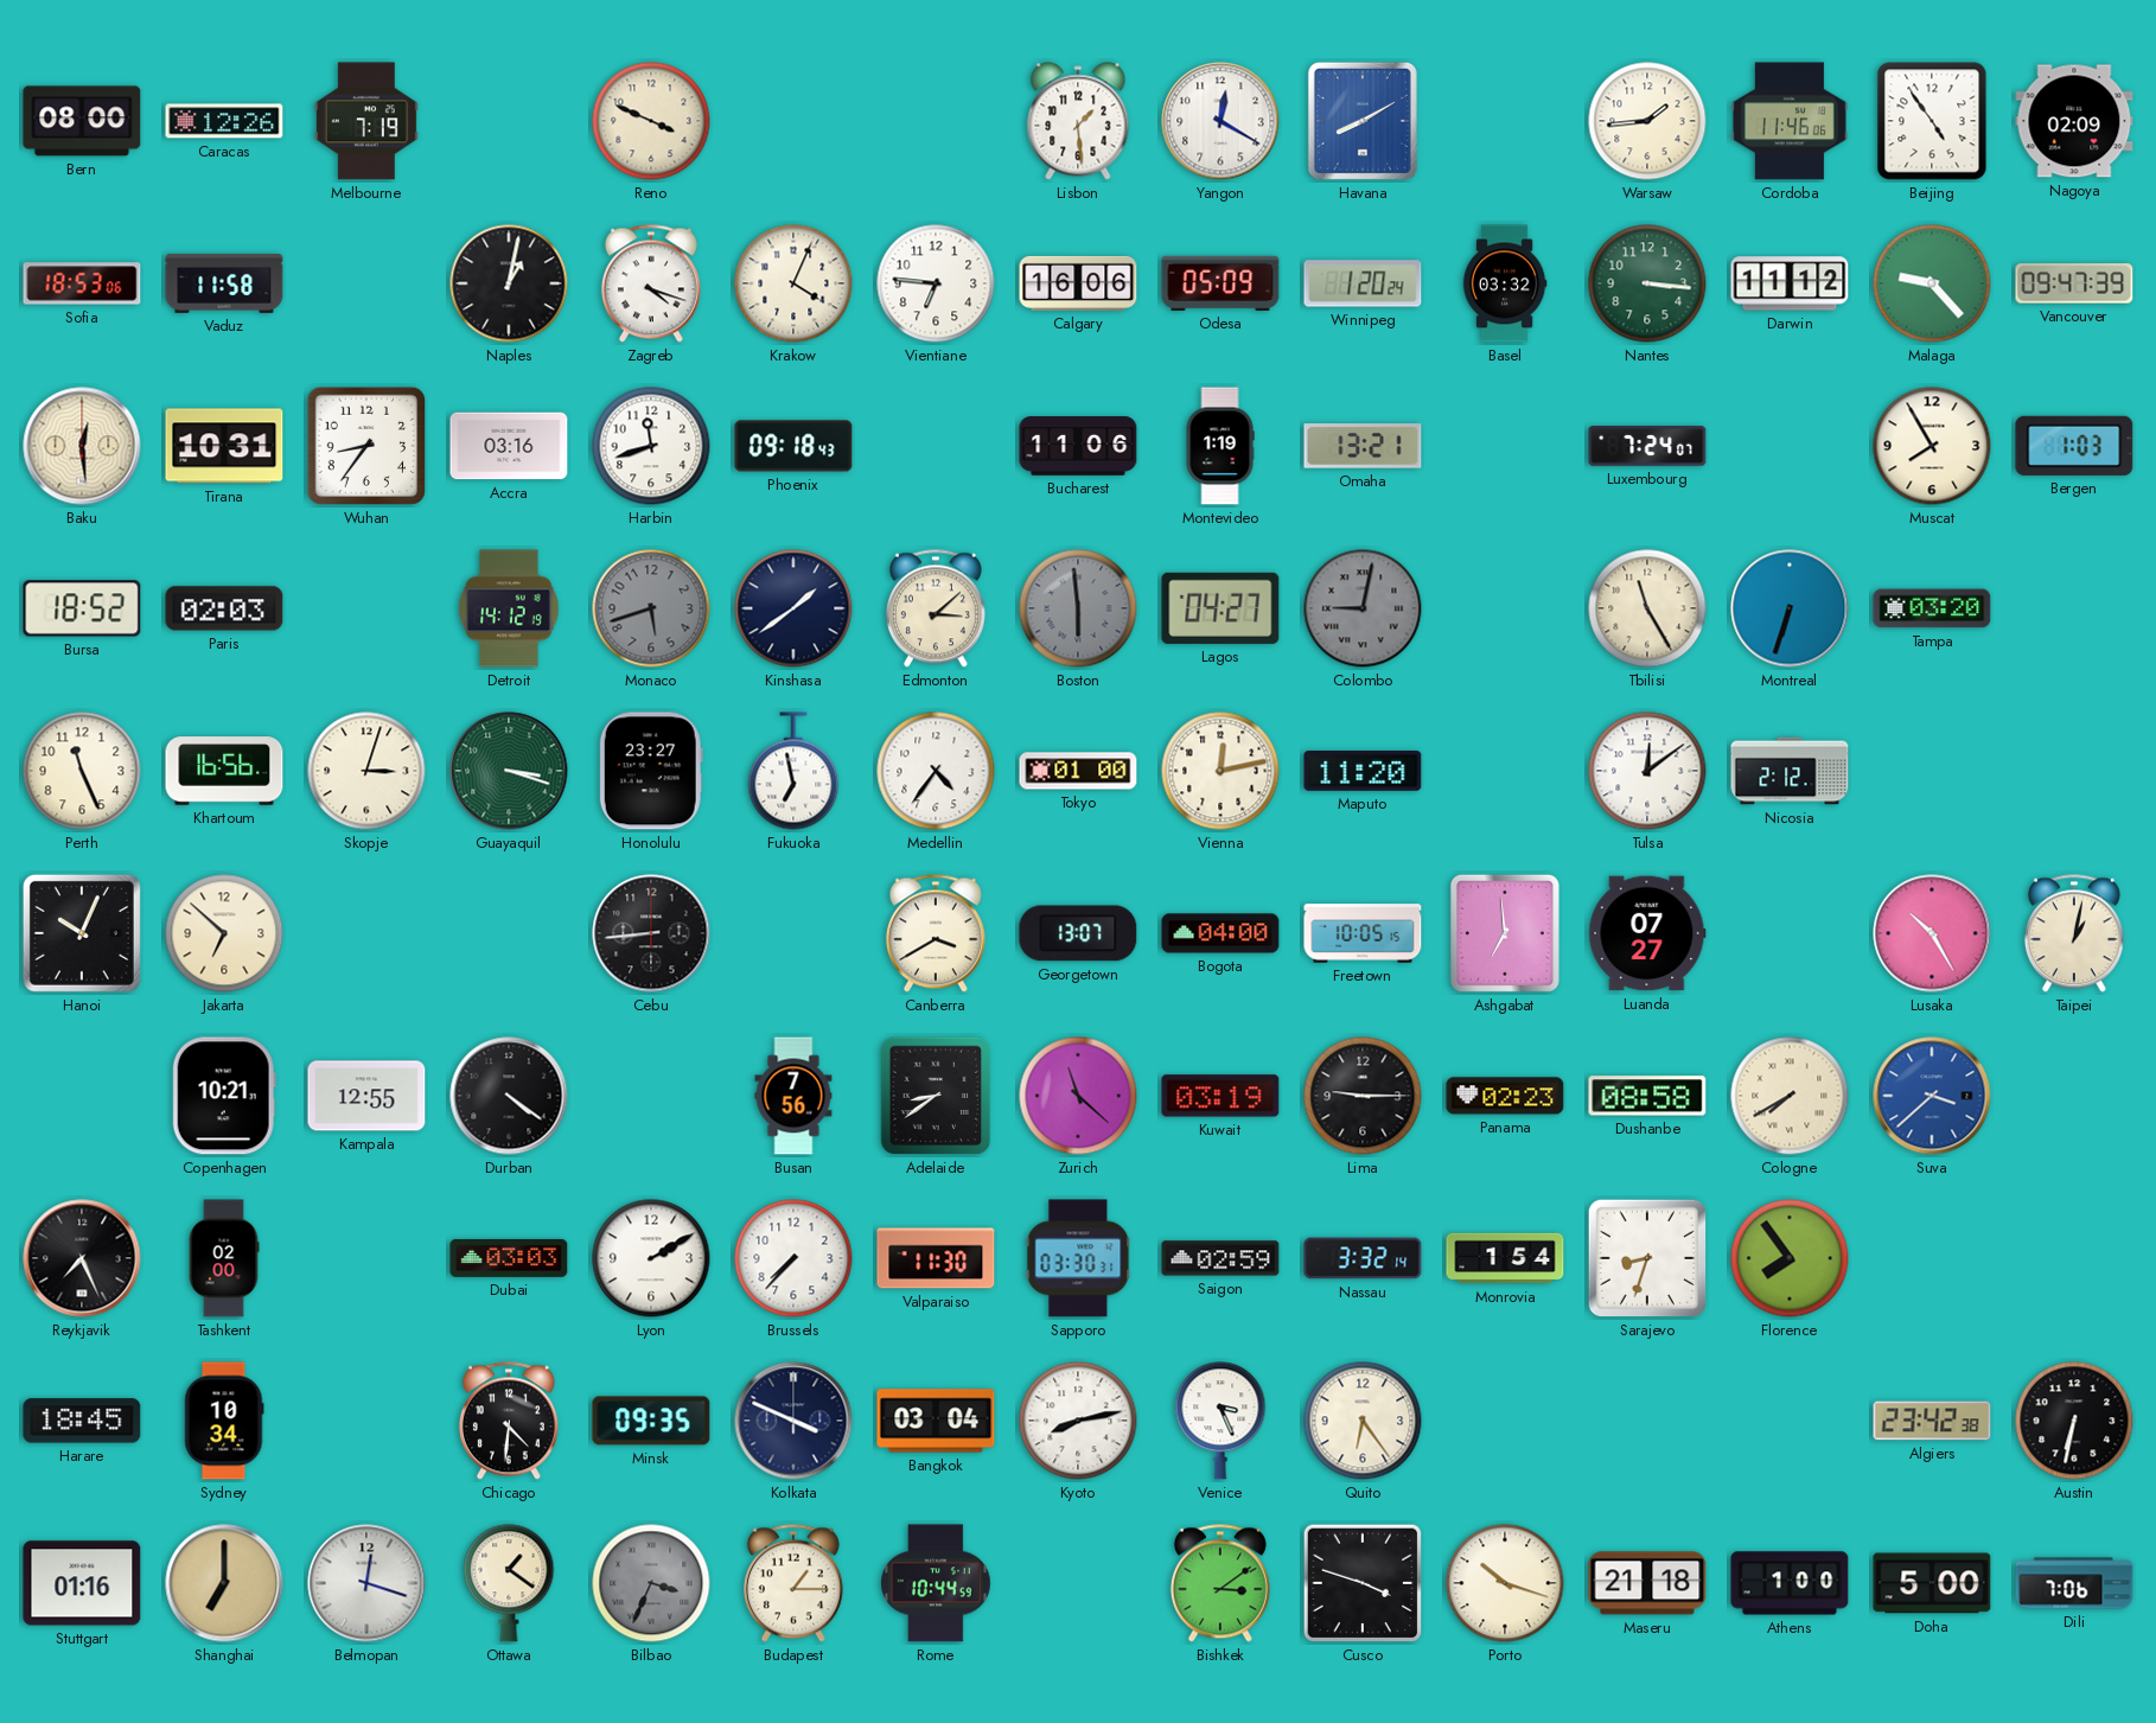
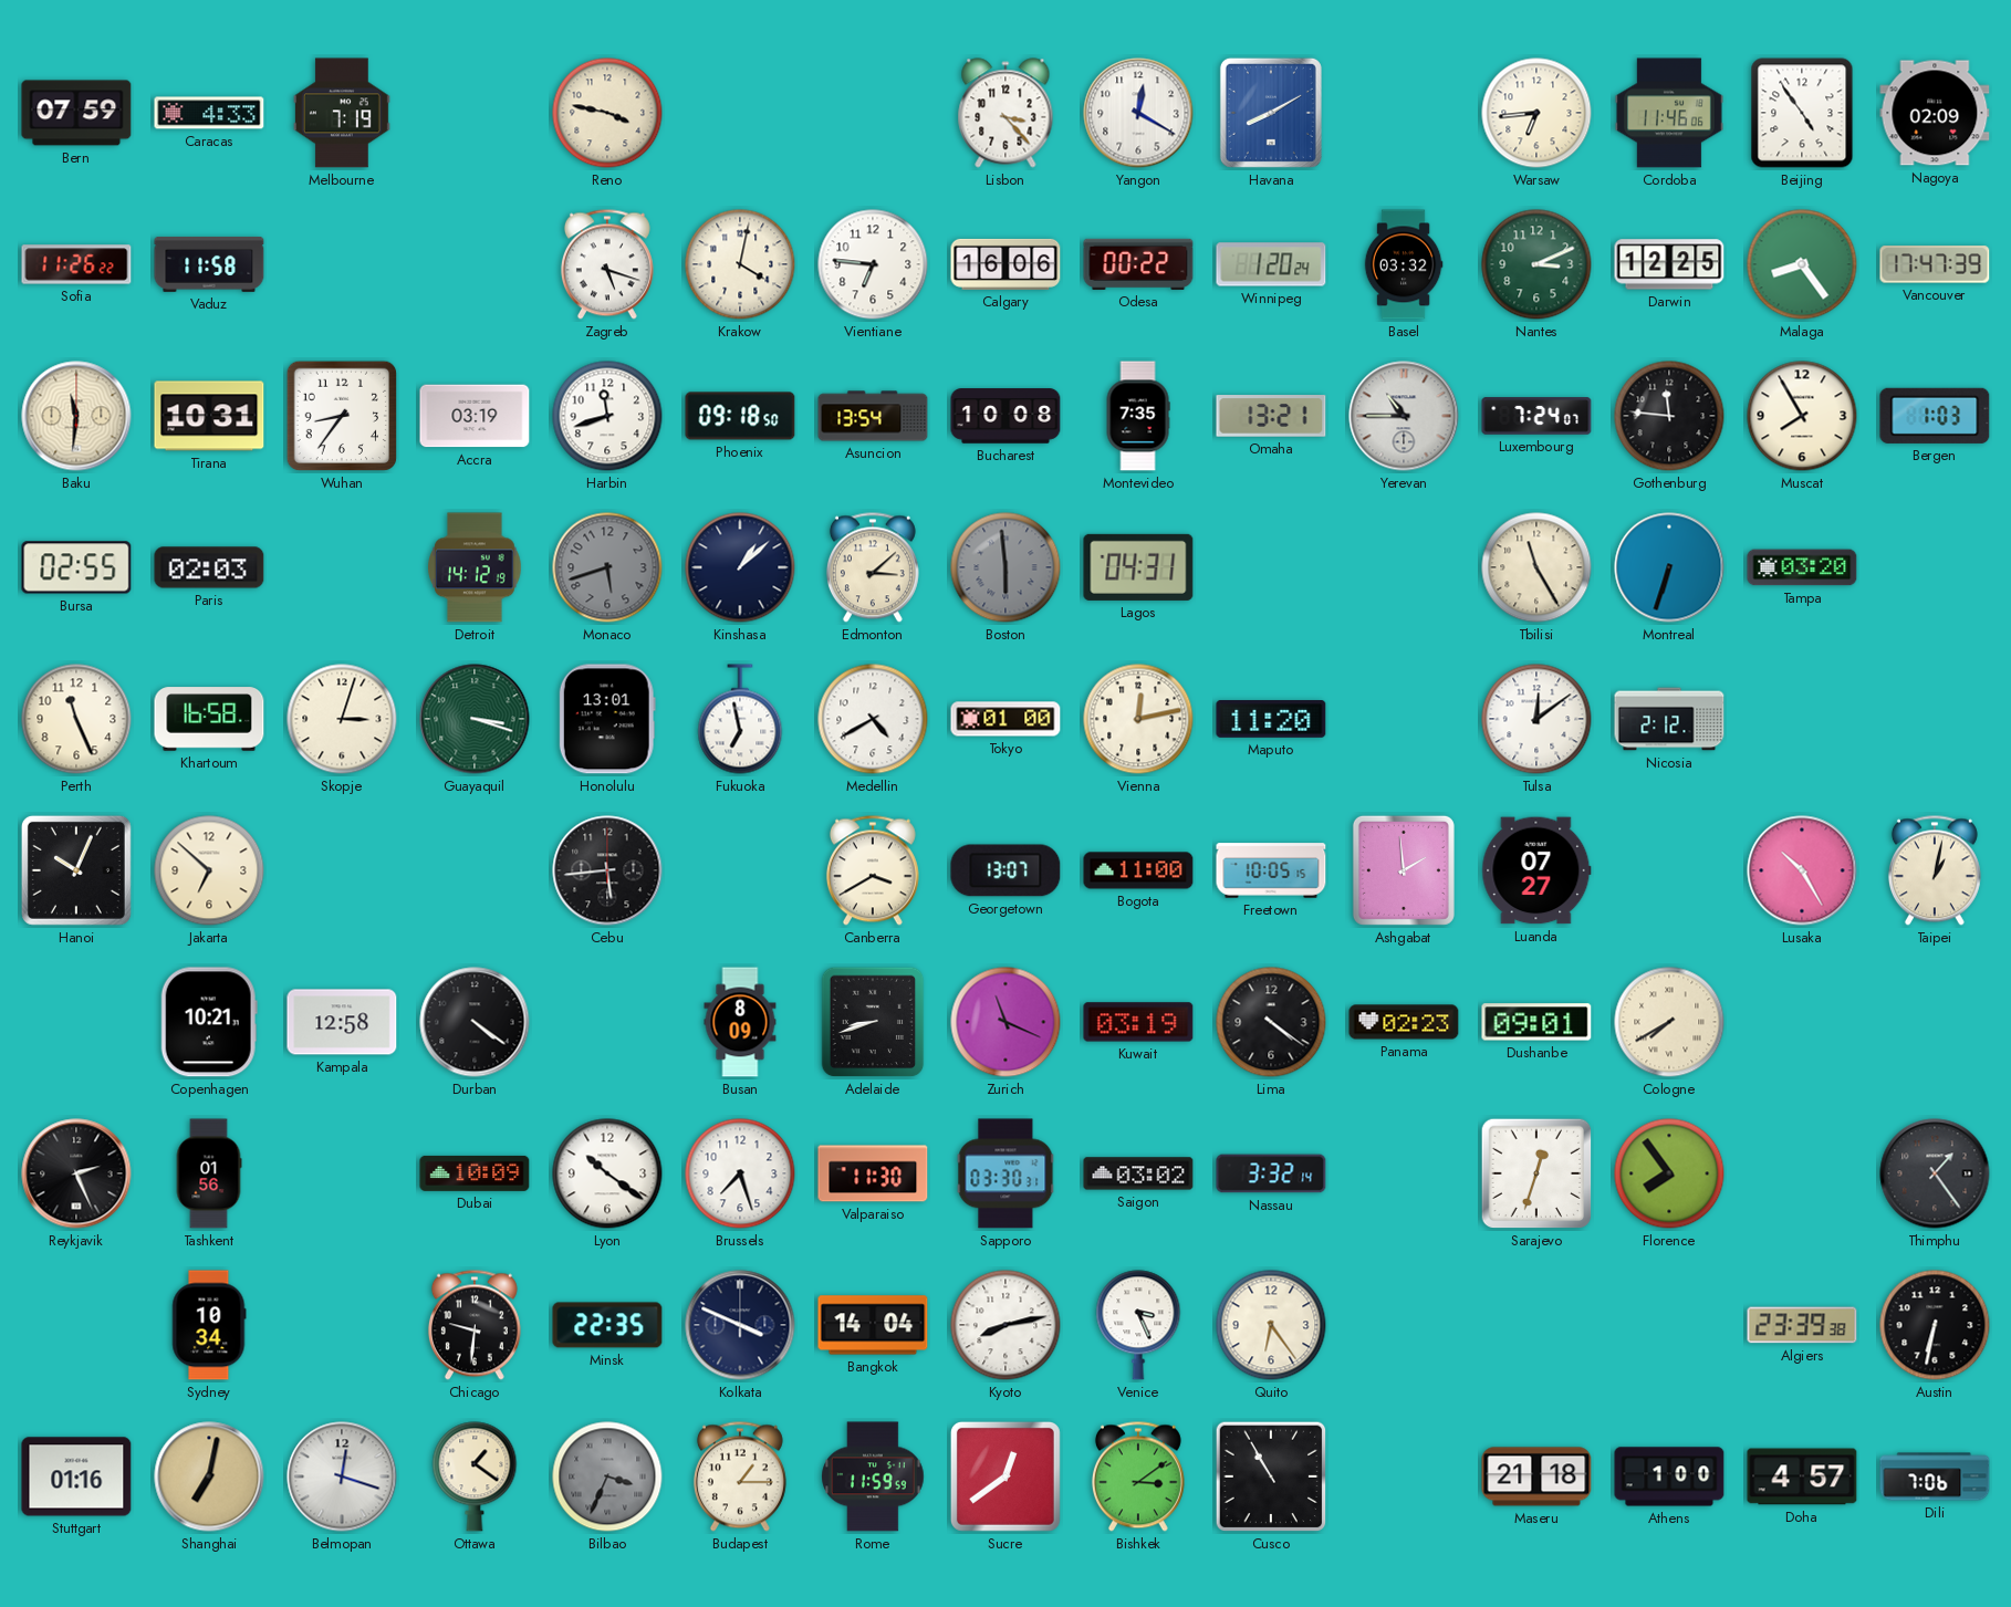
Bern: 08:00 -> 07:59
Caracas: 12:26 -> 4:33
Reno: 3:49 -> 3:47
Lisbon: 1:29 -> 3:23
Warsaw: 1:44 -> 6:44
Sofia: 18:53 -> 11:26
Naples: 1:02 -> none
Zagreb: 4:18 -> 5:18
Krakow: 4:04 -> 4:02
Odesa: 05:09 -> 00:22
Nantes: 3:16 -> 3:11
Darwin: 11:12 -> 12:25
Malaga: 9:23 -> 8:24
Vancouver: 09:47 -> 17:47
Baku: 12:29 -> 11:31
Accra: 03:16 -> 03:19
Phoenix: 09:18:43 -> 09:18:50
Asuncion: none -> 13:54
Bucharest: 11:06 -> 10:08
Montevideo: 1:19 -> 7:35
Yerevan: none -> 10:45
Gothenburg: none -> 11:46
Bursa: 18:52 -> 02:55
Kinshasa: 1:39 -> 1:08
Lagos: 04:27 -> 04:31
Colombo: 9:02 -> none
Khartoum: 16:56 -> 16:58
Honolulu: 23:27 -> 13:01
Medellin: 4:36 -> 4:40
Cebu: 8:44 -> 5:44
Bogota: 04:00 -> 11:00
Ashgabat: 6:59 -> 1:59
Kampala: 12:55 -> 12:58
Busan: 7:56 -> 8:09
Adelaide: 8:39 -> 8:42
Zurich: 11:22 -> 11:19
Lima: 9:15 -> 4:21
Dushanbe: 08:58 -> 09:01
Suva: 3:38 -> none
Reykjavik: 7:26 -> 2:26
Tashkent: 02:00 -> 01:56
Dubai: 03:03 -> 10:09
Lyon: 2:10 -> 10:21
Brussels: 7:37 -> 7:27
Saigon: 02:59 -> 03:02
Monrovia: 1:54 -> none
Sarajevo: 8:33 -> 12:33
Thimphu: none -> 1:24
Harare: 18:45 -> none
Chicago: 4:31 -> 9:31
Minsk: 09:35 -> 22:35
Bangkok: 03:04 -> 14:04
Algiers: 23:42 -> 23:39
Shanghai: 7:00 -> 7:02
Rome: 10:44 -> 11:59
Sucre: none -> 12:39
Cusco: 3:48 -> 10:55
Porto: 10:18 -> none
Doha: 5:00 -> 4:57
